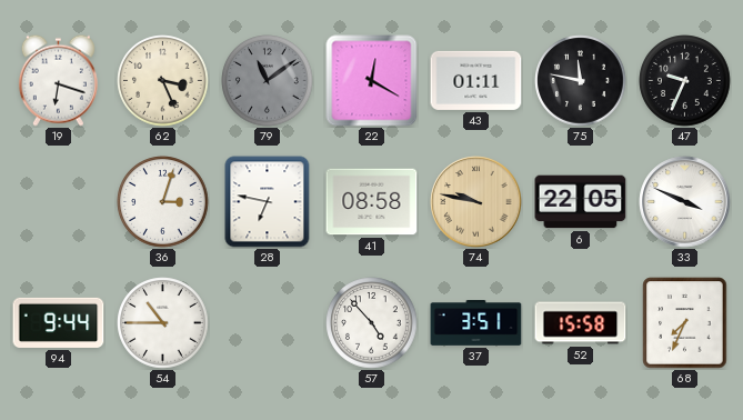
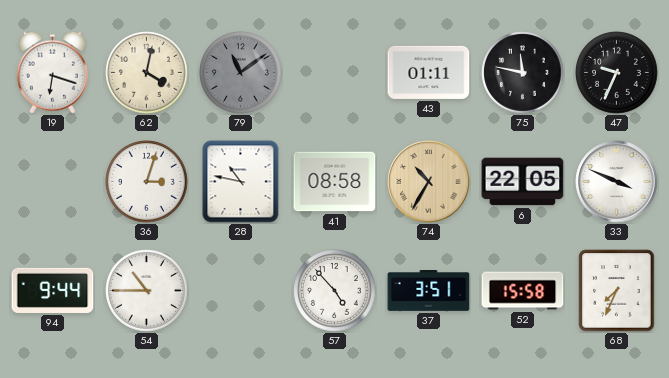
62: 3:26 -> 4:02
22: 12:20 -> none
28: 6:47 -> 10:47
74: 9:47 -> 10:35
